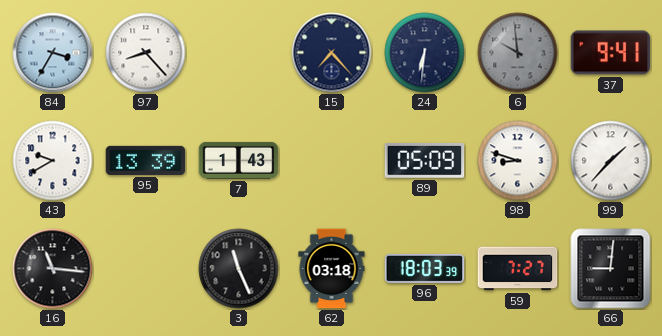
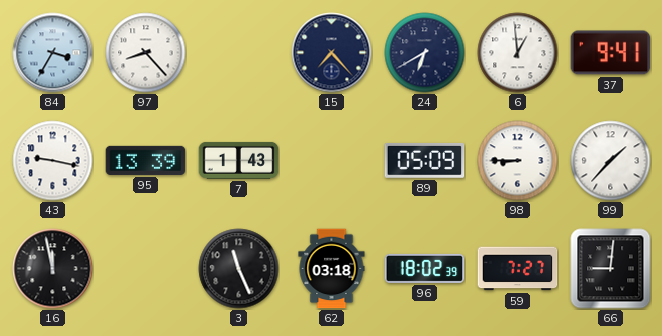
24: 6:31 -> 6:40
6: 9:59 -> 12:59
6 dial: grey -> white
43: 9:40 -> 9:17
98: 8:48 -> 8:45
16: 11:16 -> 11:58
96: 18:03 -> 18:02
